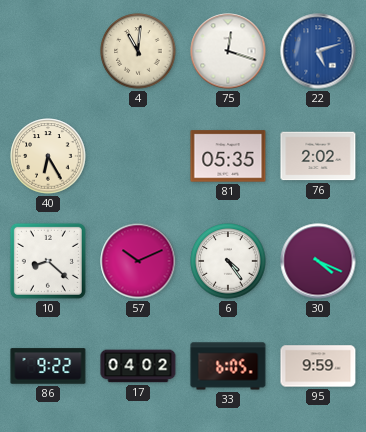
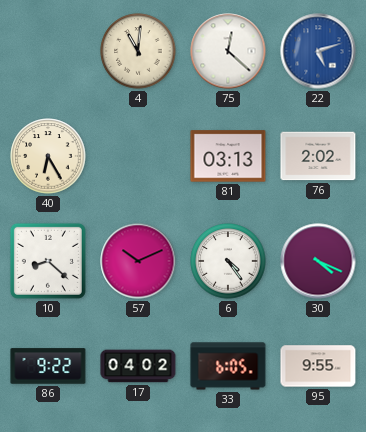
75: 12:18 -> 12:22
81: 05:35 -> 03:13
95: 9:59 -> 9:55
